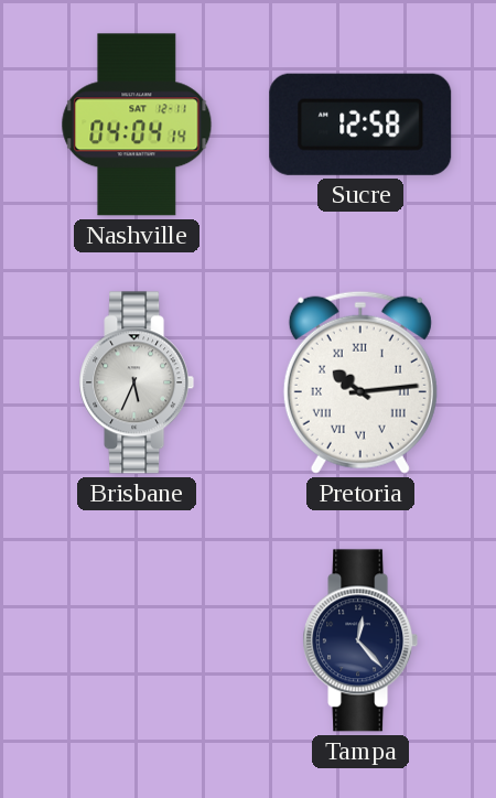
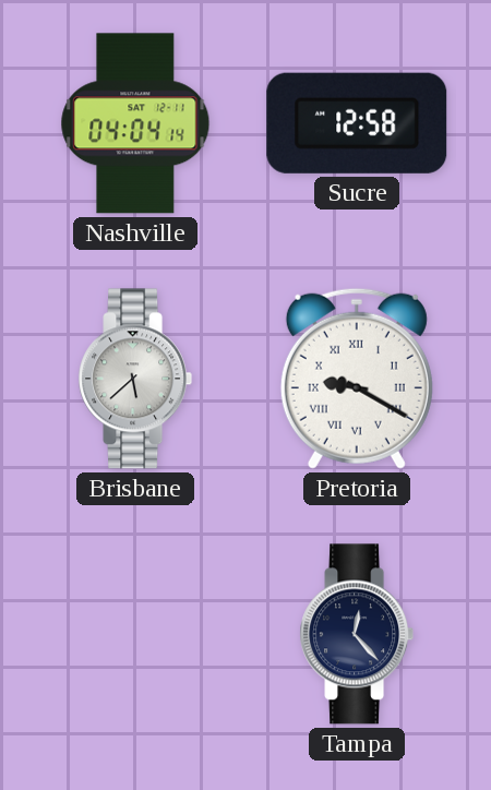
Brisbane: 5:34 -> 5:38
Pretoria: 10:14 -> 9:20
